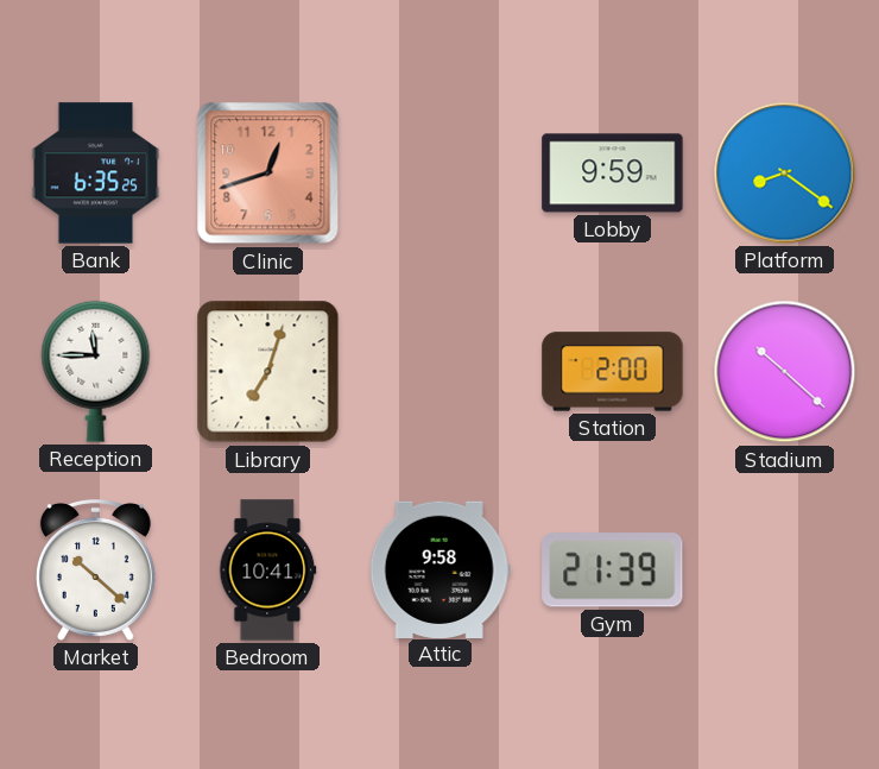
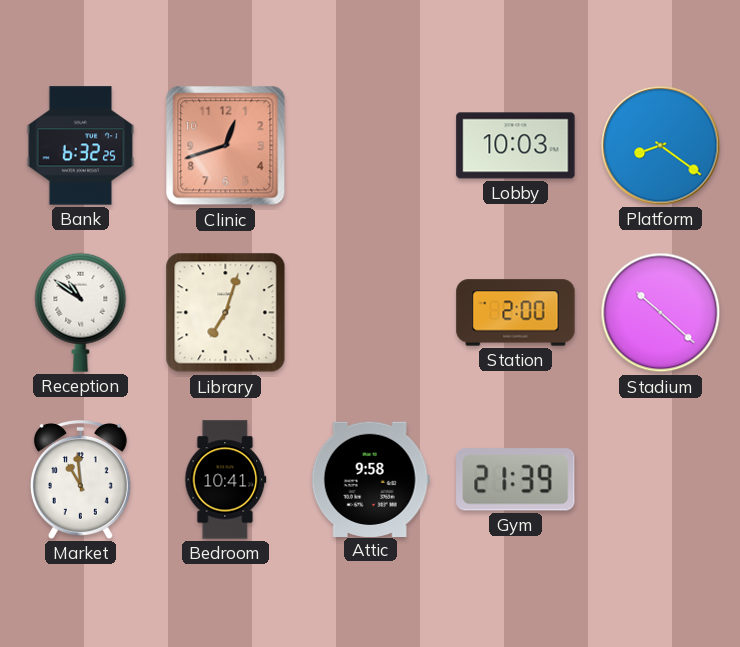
Bank: 6:35 -> 6:32
Lobby: 9:59 -> 10:03
Reception: 11:45 -> 10:51
Market: 10:22 -> 10:59
